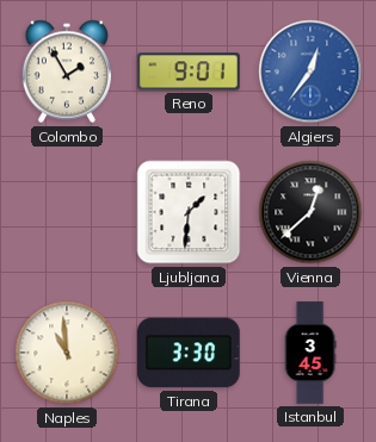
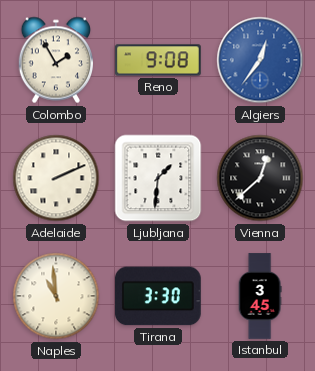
Reno: 9:01 -> 9:08
Adelaide: none -> 2:11
